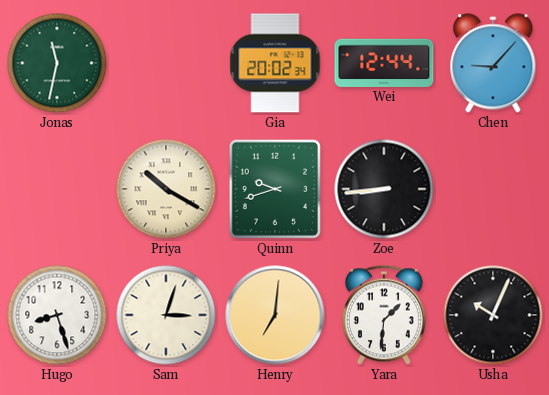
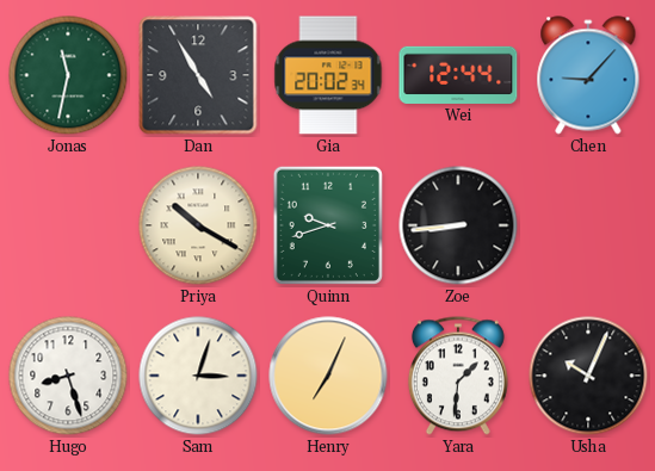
Dan: none -> 4:55
Henry: 7:01 -> 7:04
